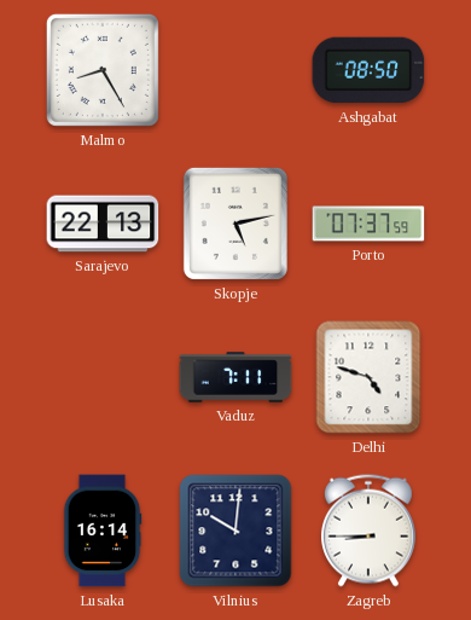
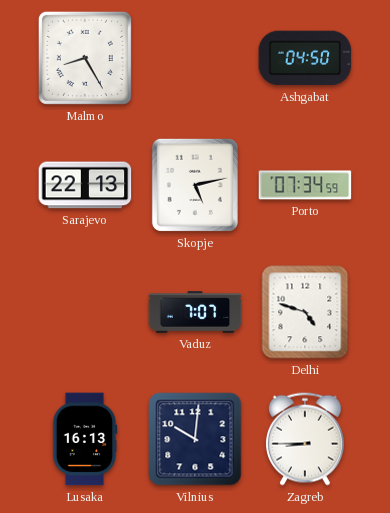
Ashgabat: 08:50 -> 04:50
Porto: 07:37 -> 07:34
Vaduz: 7:11 -> 7:07
Lusaka: 16:14 -> 16:13
